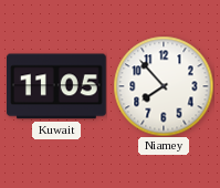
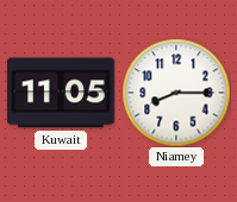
Niamey: 7:53 -> 8:15
